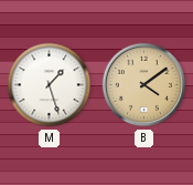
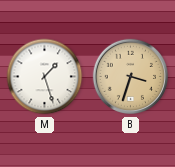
B: 4:09 -> 3:33
